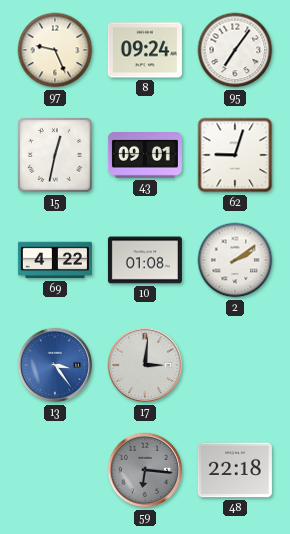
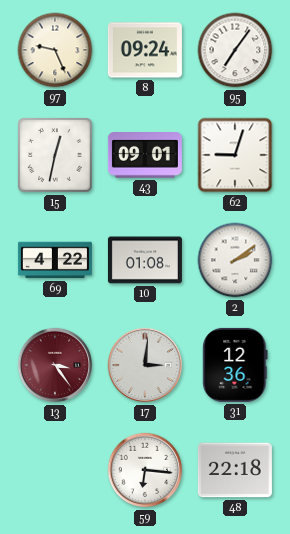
13 dial: blue -> burgundy
31: none -> 12:36
59 dial: grey -> white
